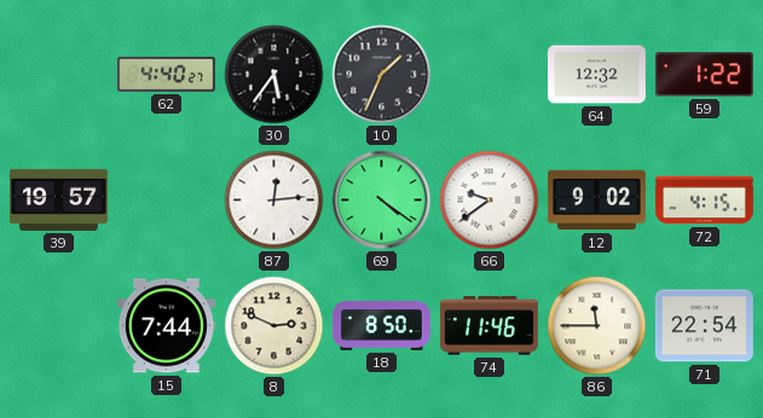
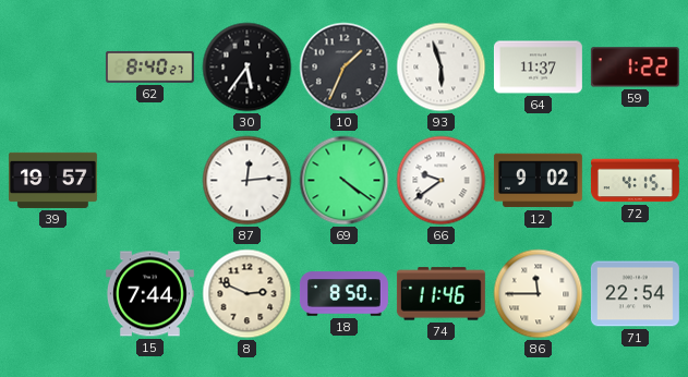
62: 4:40 -> 8:40
93: none -> 5:57
64: 12:32 -> 11:37
